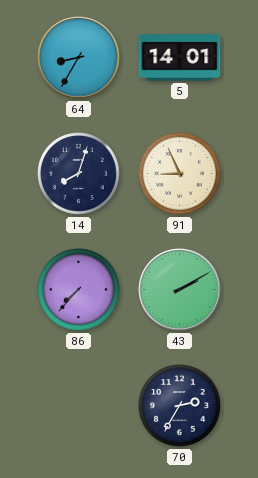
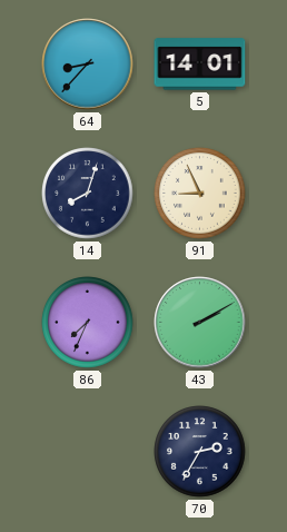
64: 8:35 -> 8:37
86: 7:37 -> 7:34
